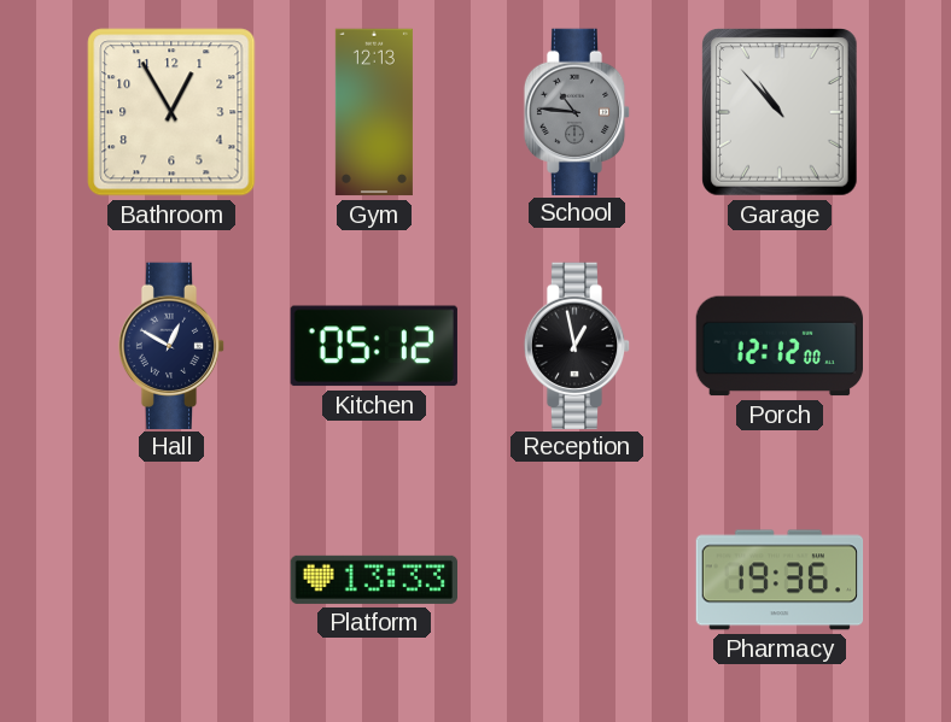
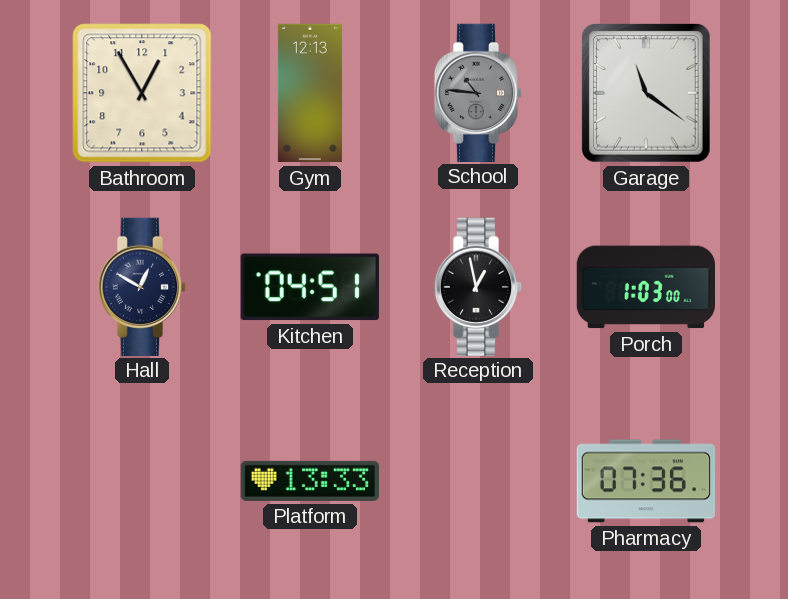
Garage: 10:53 -> 11:21
Kitchen: 05:12 -> 04:51
Porch: 12:12 -> 1:03
Pharmacy: 19:36 -> 07:36
